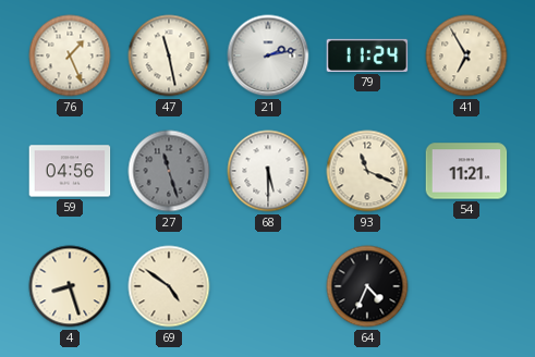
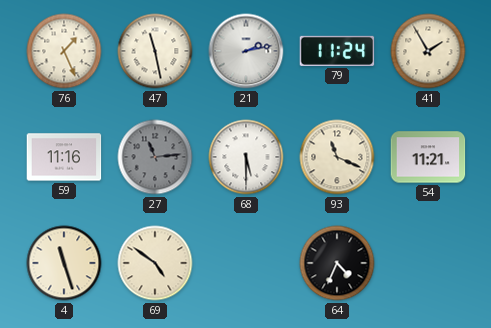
41: 6:55 -> 1:55
59: 04:56 -> 11:16
27: 11:27 -> 11:14
4: 8:27 -> 11:27
